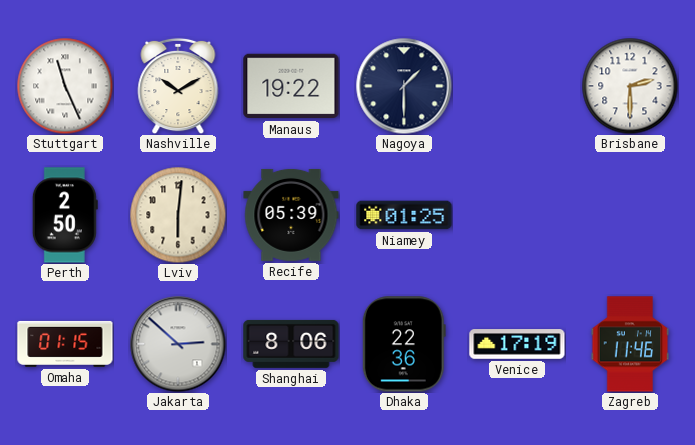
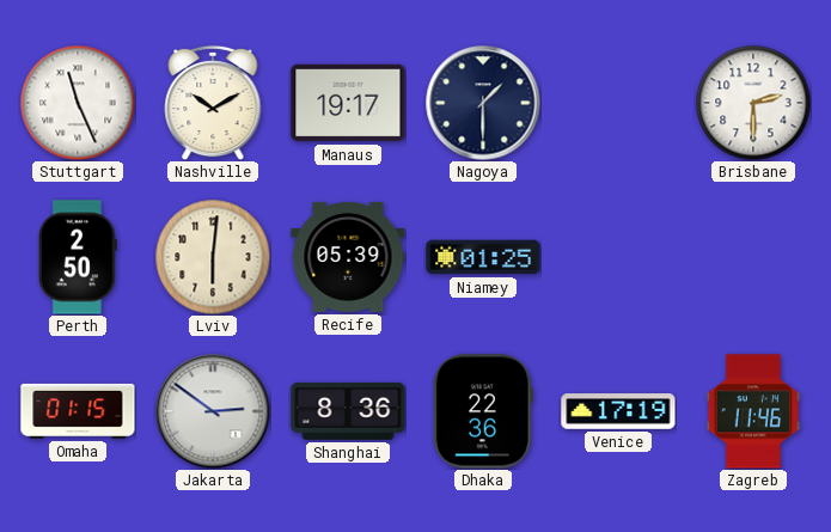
Manaus: 19:22 -> 19:17
Jakarta: 2:52 -> 2:51
Shanghai: 8:06 -> 8:36
